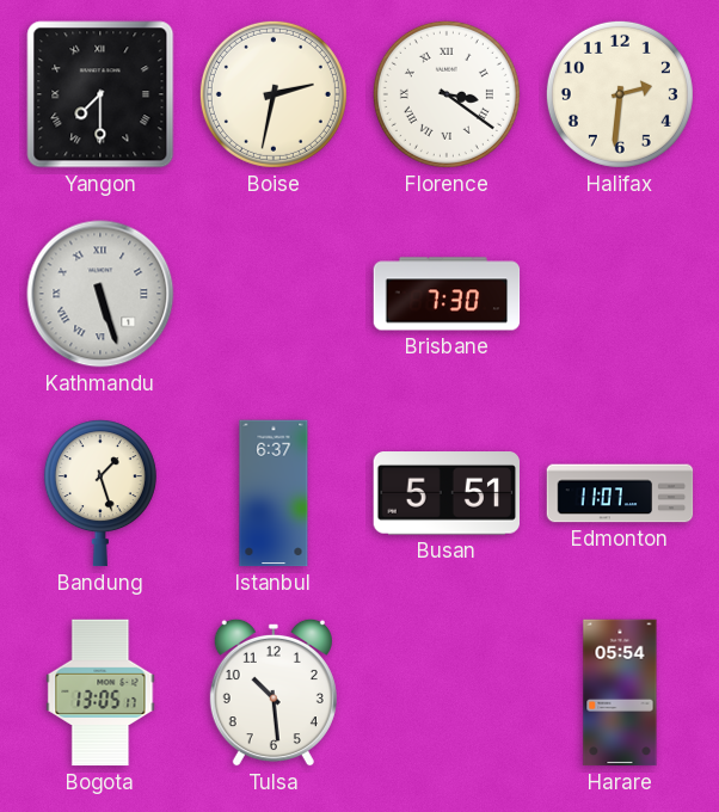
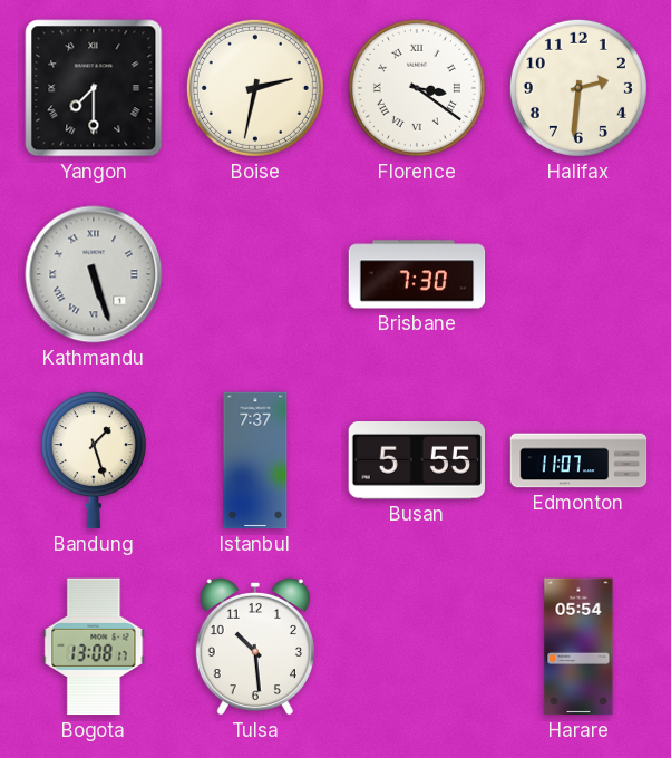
Istanbul: 6:37 -> 7:37
Busan: 5:51 -> 5:55
Bogota: 13:05 -> 13:08
